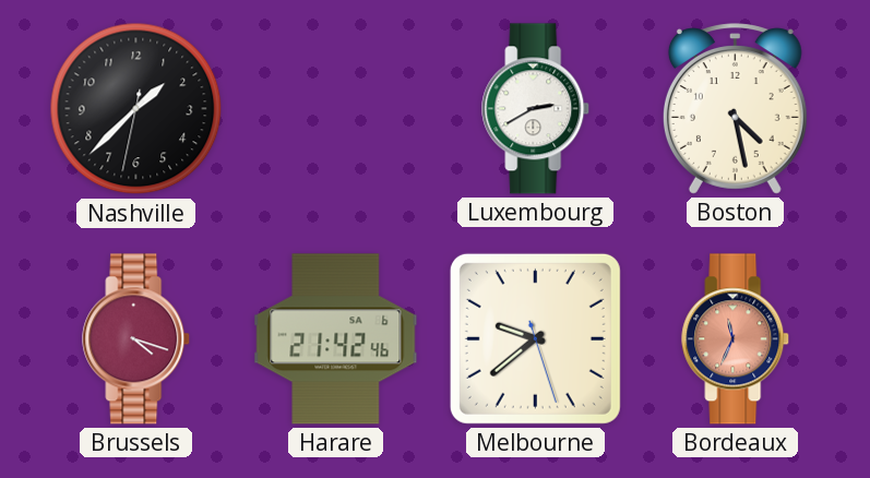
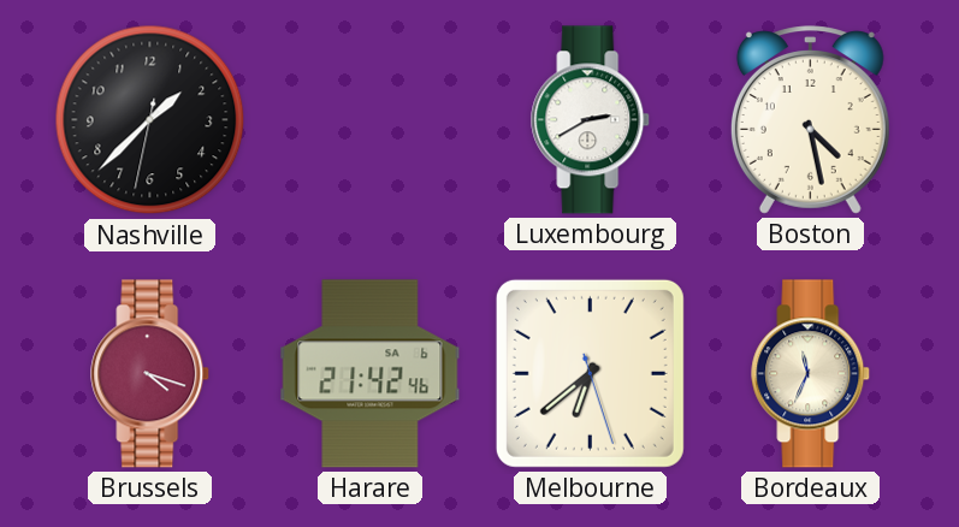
Melbourne: 9:38 -> 6:38
Bordeaux dial: salmon -> cream
